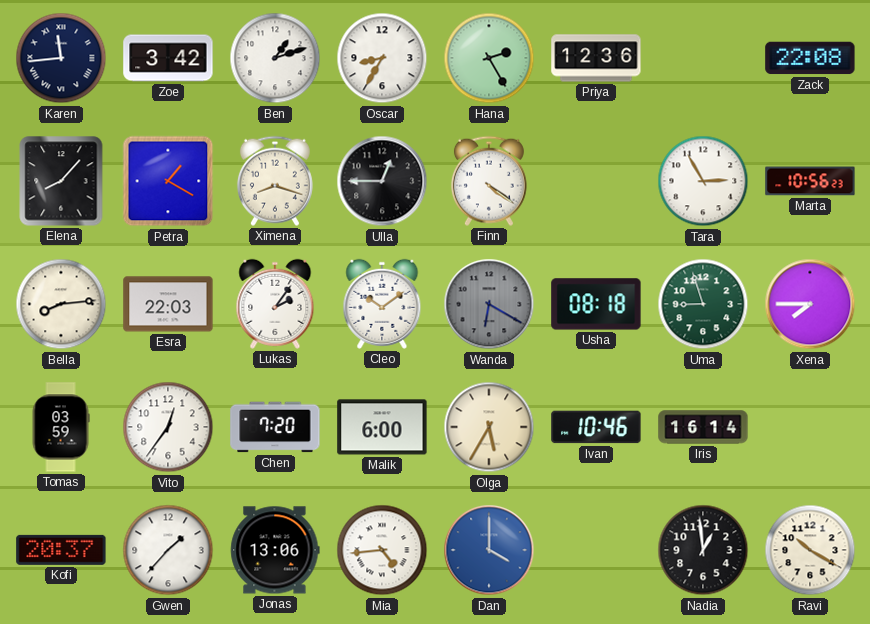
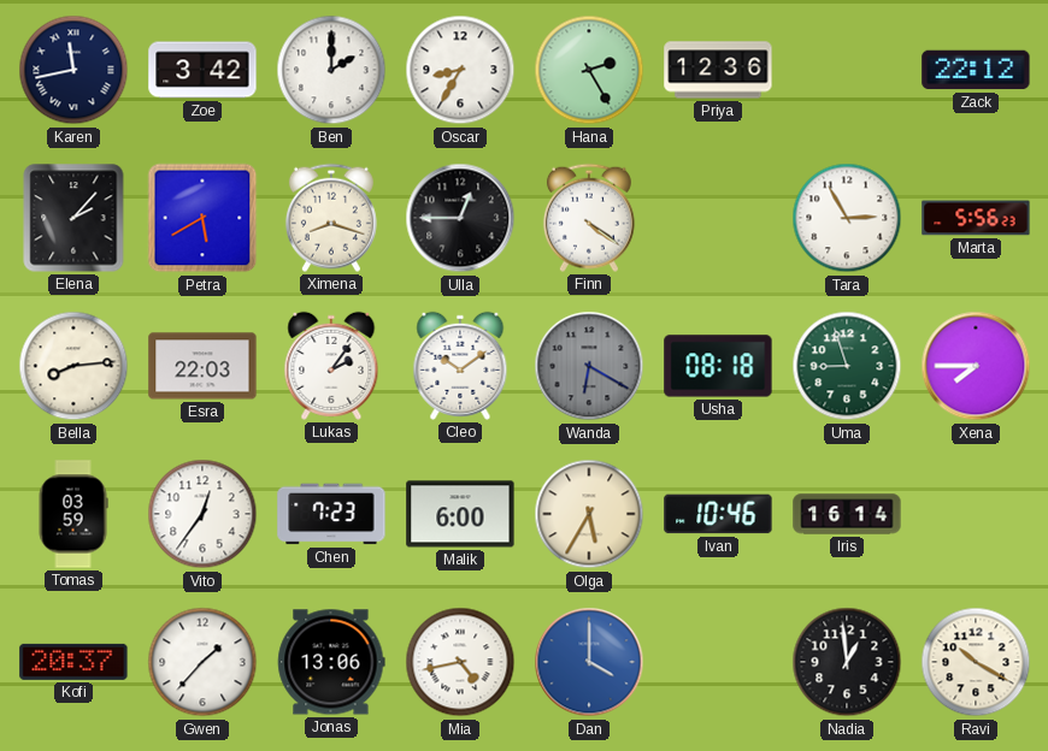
Karen: 11:44 -> 11:43
Ben: 1:12 -> 2:00
Zack: 22:08 -> 22:12
Elena: 8:07 -> 2:07
Petra: 1:20 -> 5:40
Marta: 10:56 -> 5:56
Chen: 7:20 -> 7:23
Mia: 4:44 -> 4:43
